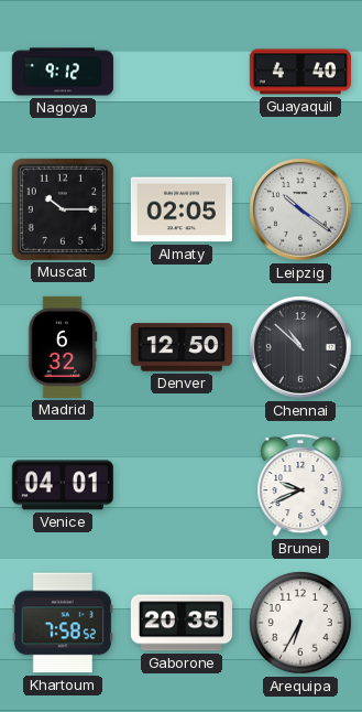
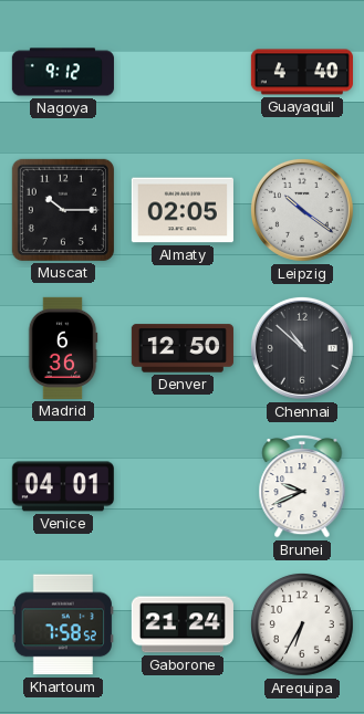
Madrid: 6:32 -> 6:36
Gaborone: 20:35 -> 21:24
